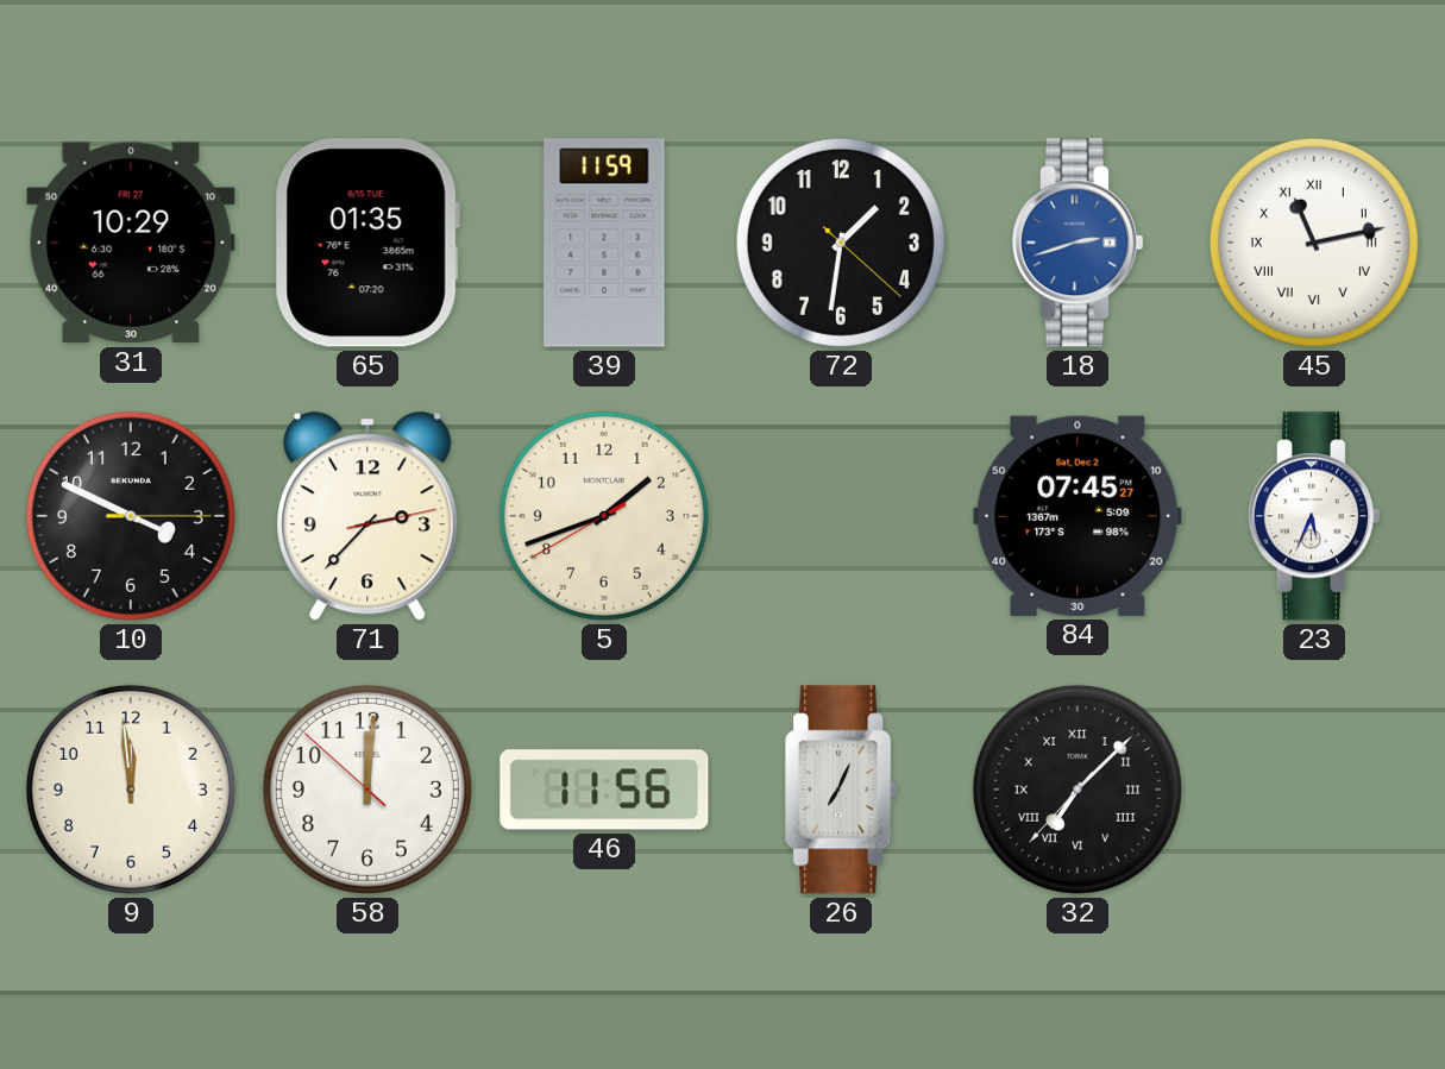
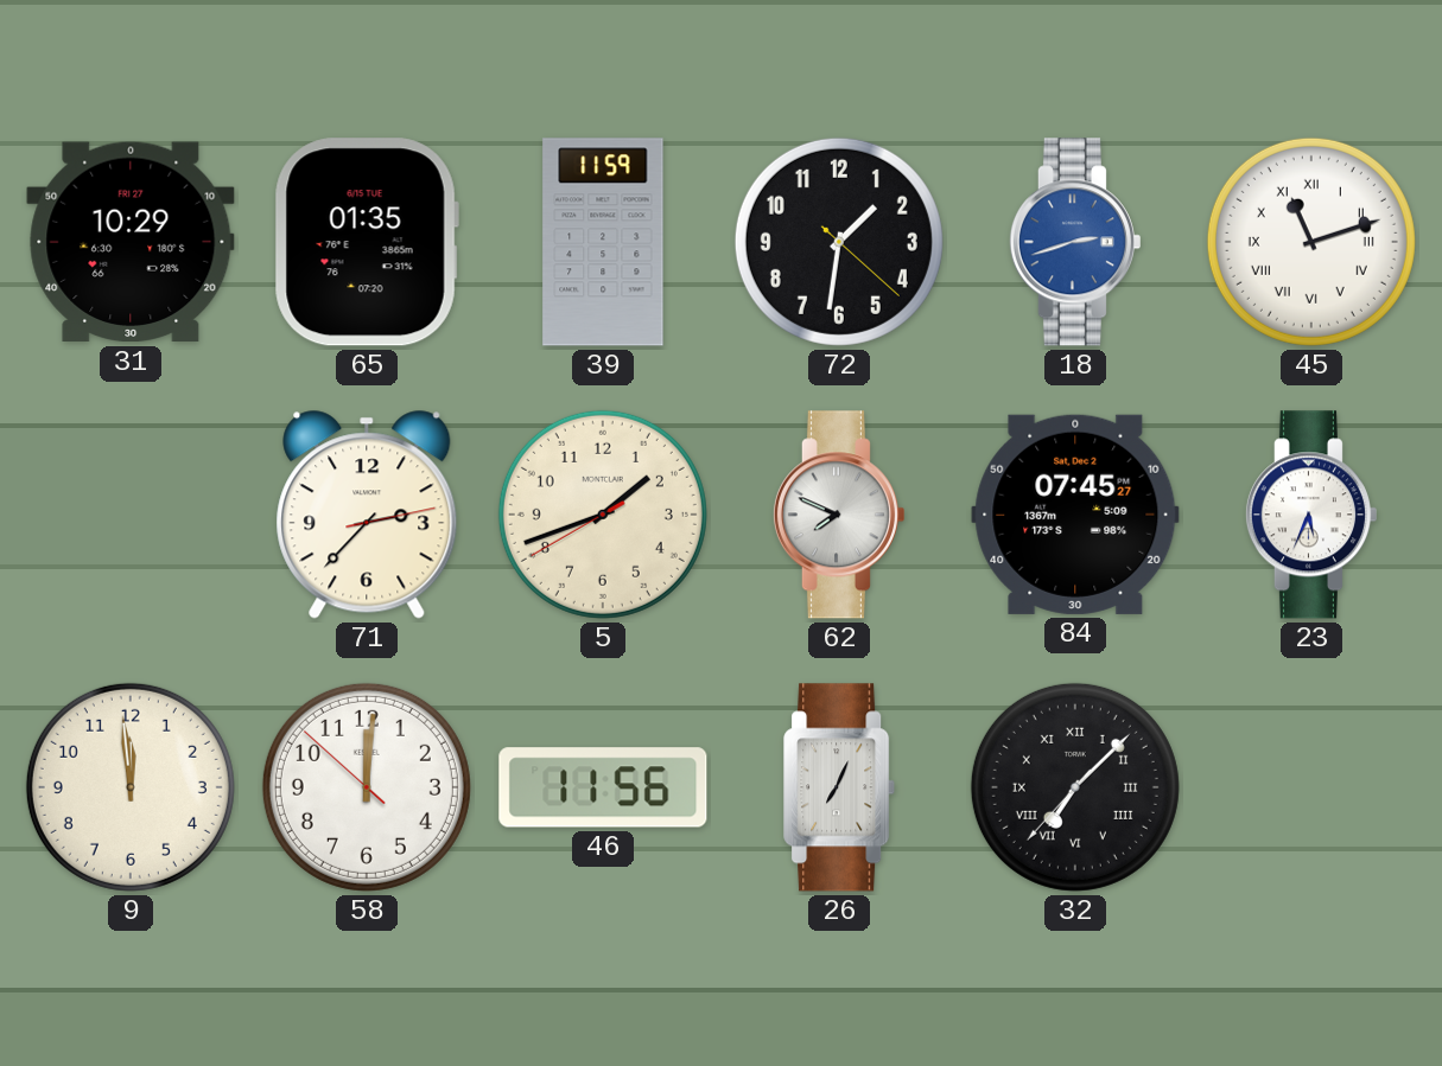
45: 11:13 -> 11:12
10: 3:49 -> none
62: none -> 7:49
